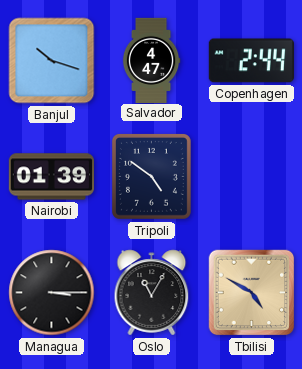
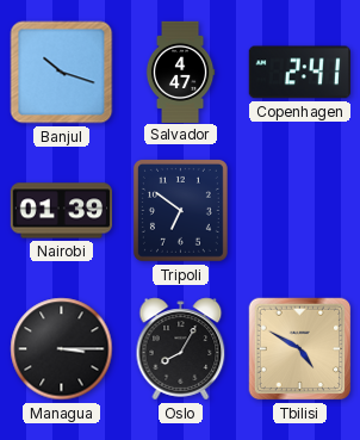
Copenhagen: 2:44 -> 2:41
Tripoli: 4:51 -> 6:51
Oslo: 11:05 -> 8:05
